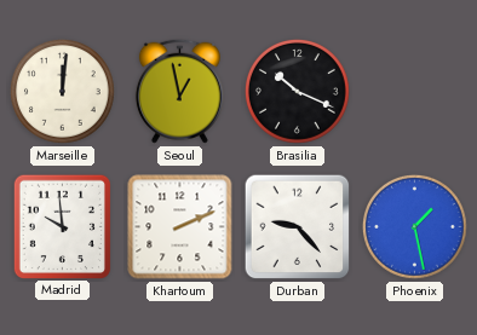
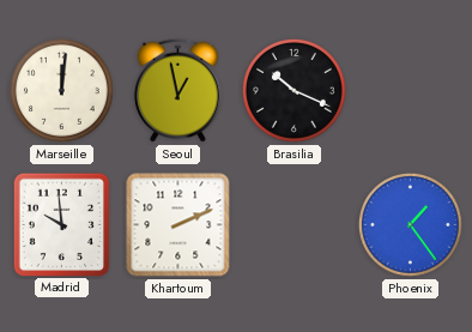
Durban: 9:23 -> none
Phoenix: 1:28 -> 1:24
